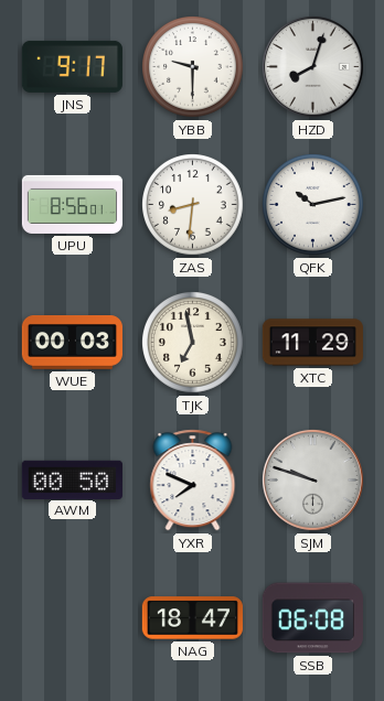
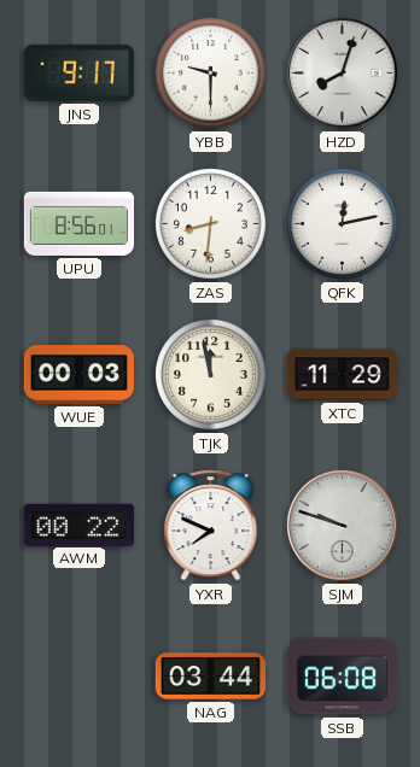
QFK: 10:13 -> 12:13
TJK: 6:58 -> 11:58
AWM: 00:50 -> 00:22
NAG: 18:47 -> 03:44
